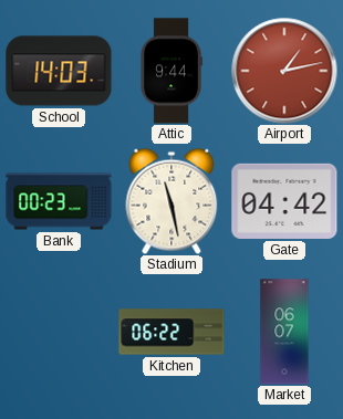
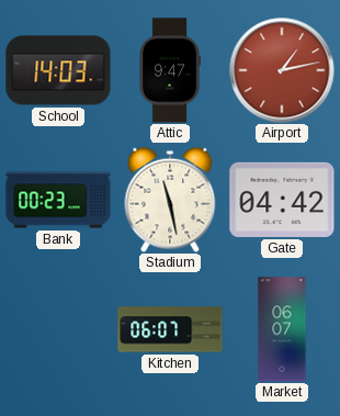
Attic: 9:44 -> 9:47
Kitchen: 06:22 -> 06:07
